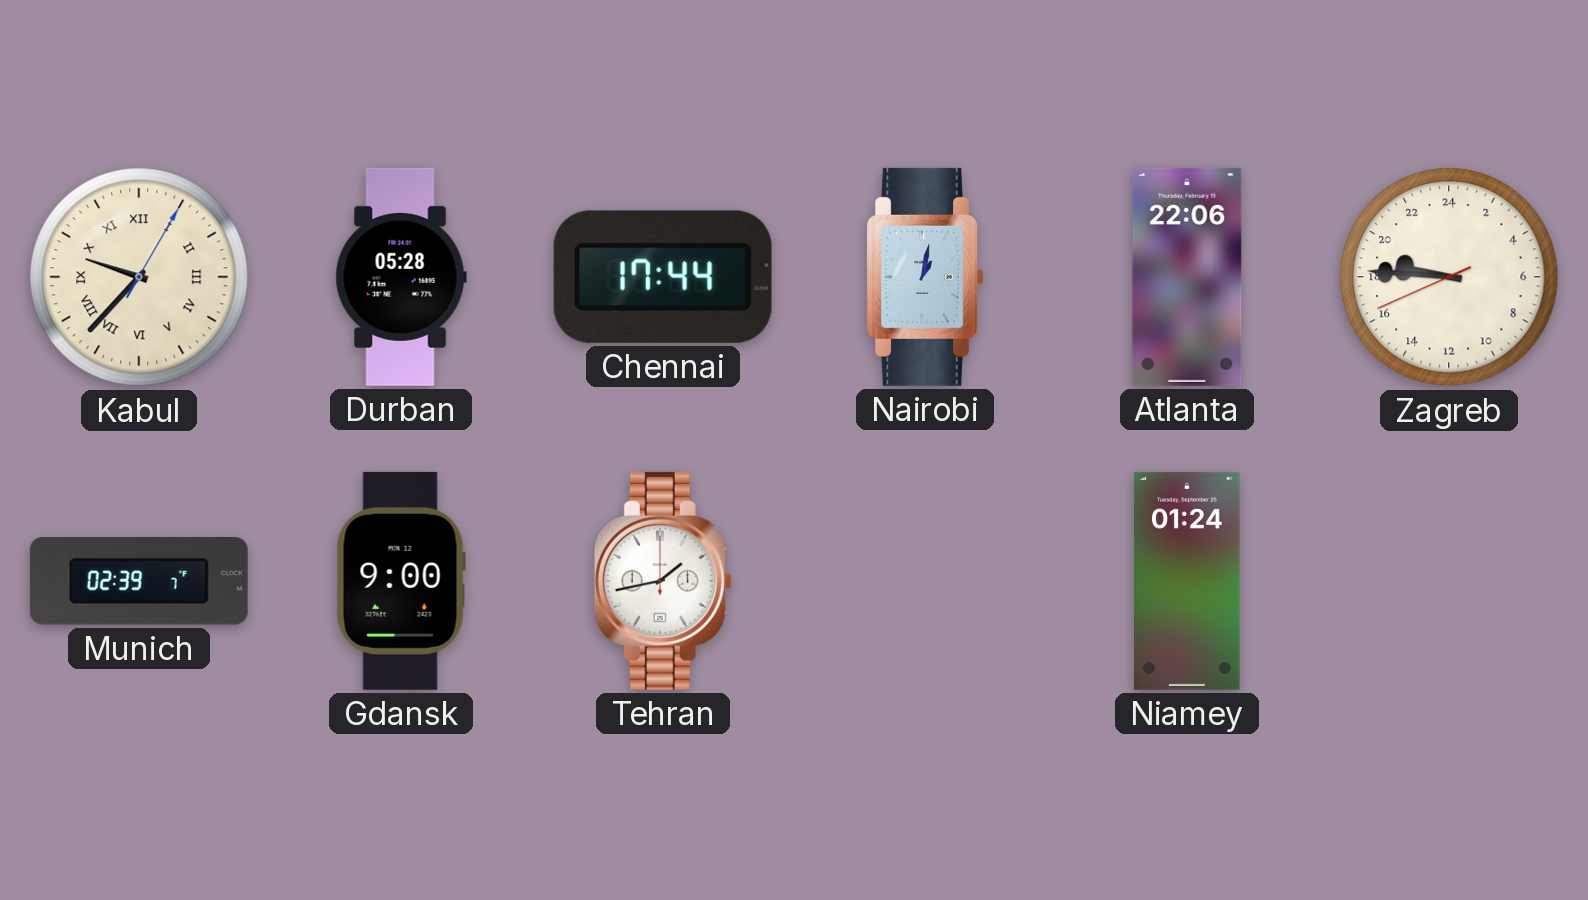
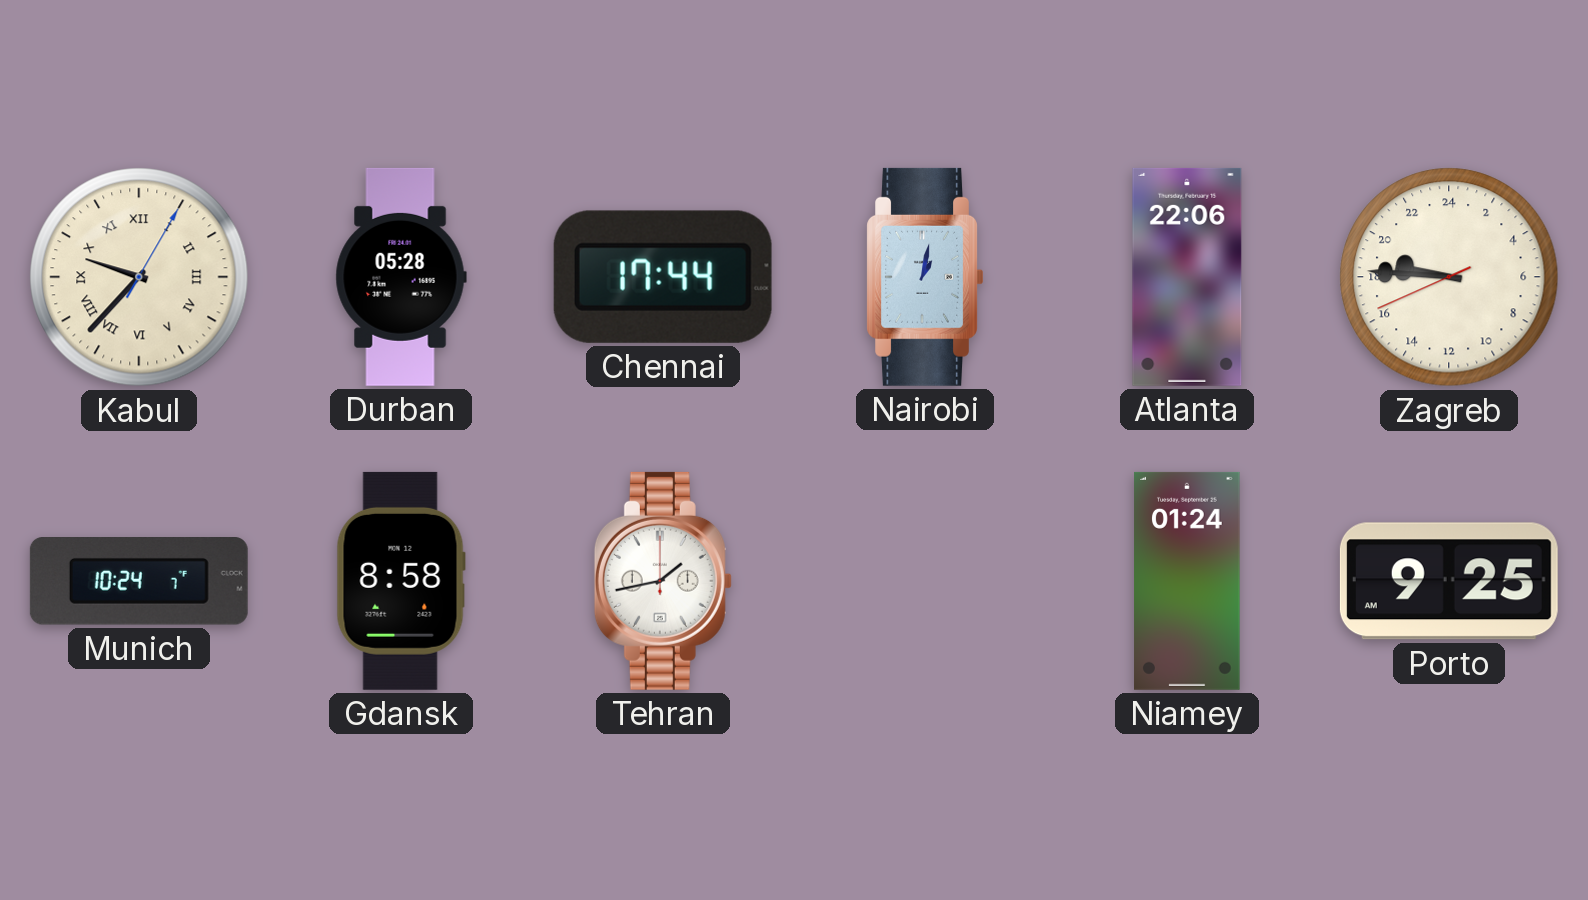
Munich: 02:39 -> 10:24
Gdansk: 9:00 -> 8:58
Porto: none -> 9:25
